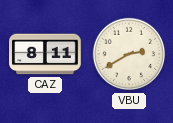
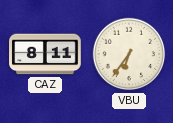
VBU: 2:40 -> 6:36
